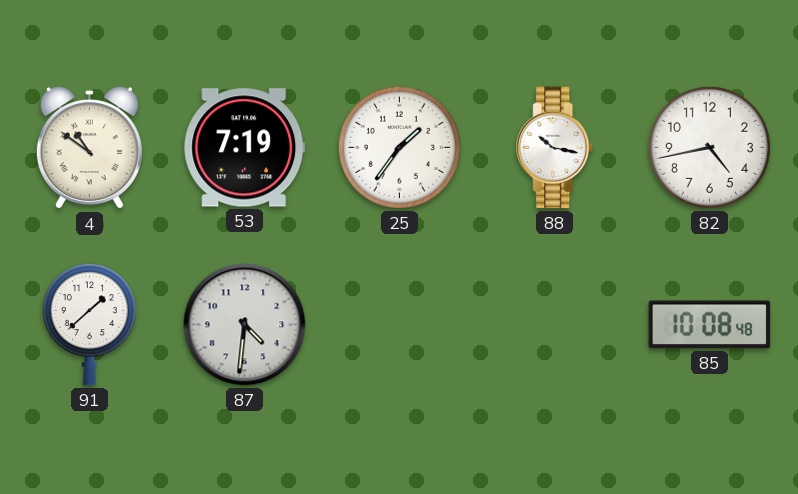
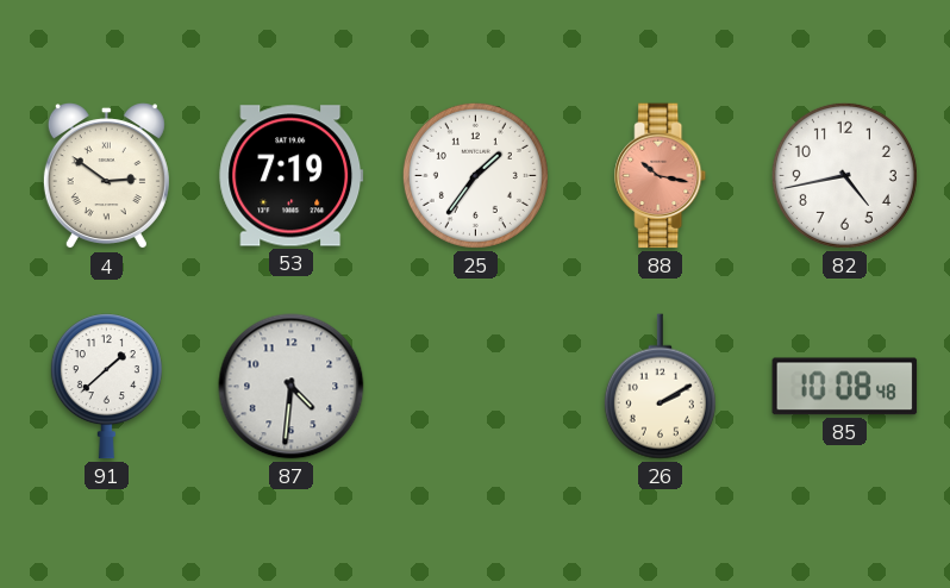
4: 10:51 -> 2:51
88 dial: white -> salmon
26: none -> 2:10
